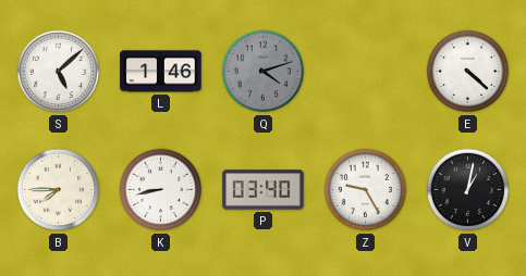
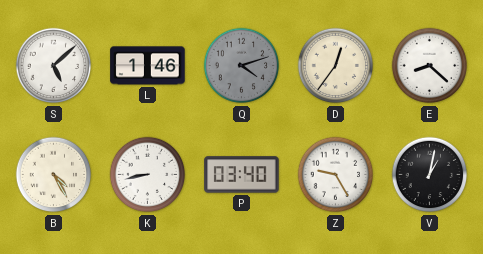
D: none -> 12:36
E: 4:22 -> 8:22
B: 7:45 -> 4:25
